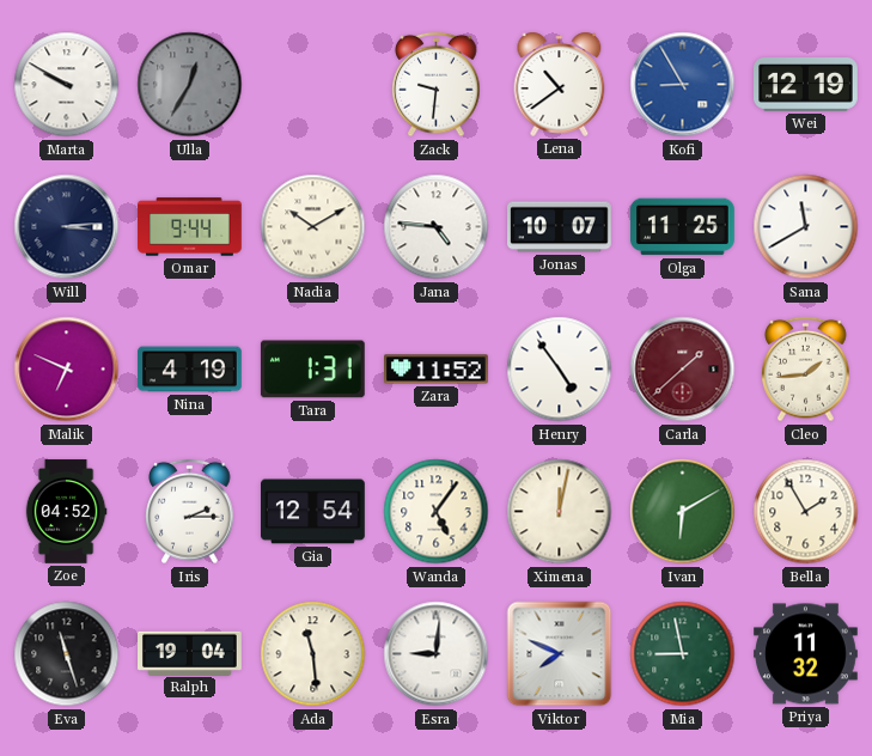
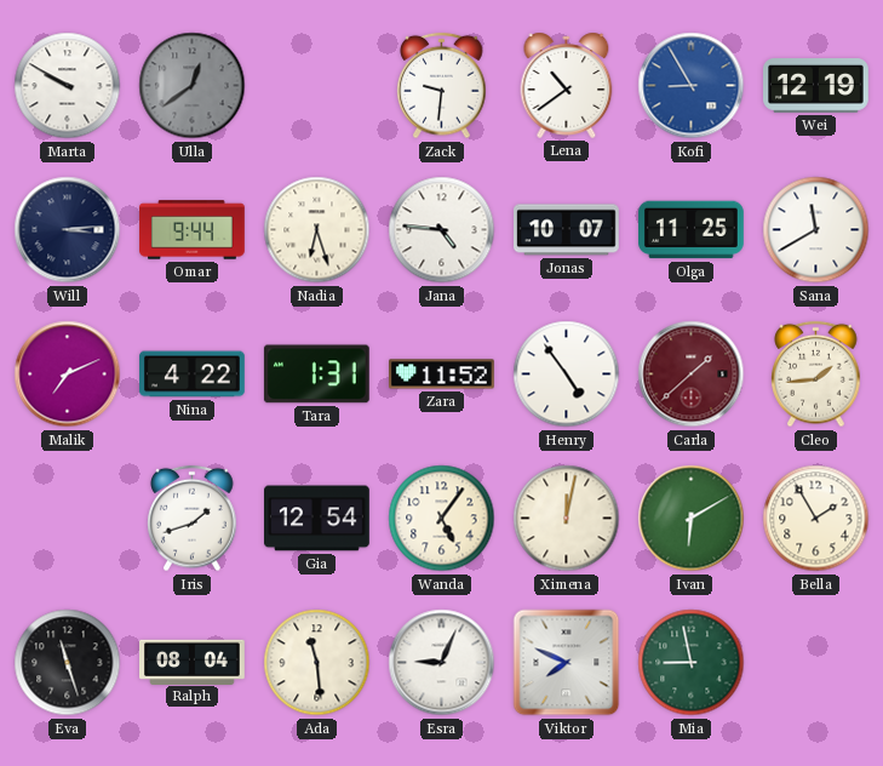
Ulla: 12:35 -> 12:39
Nadia: 10:10 -> 6:27
Malik: 6:49 -> 7:11
Nina: 4:19 -> 4:22
Zoe: 04:52 -> none
Iris: 2:15 -> 1:42
Ralph: 19:04 -> 08:04
Esra: 9:01 -> 9:04
Priya: 11:32 -> none
